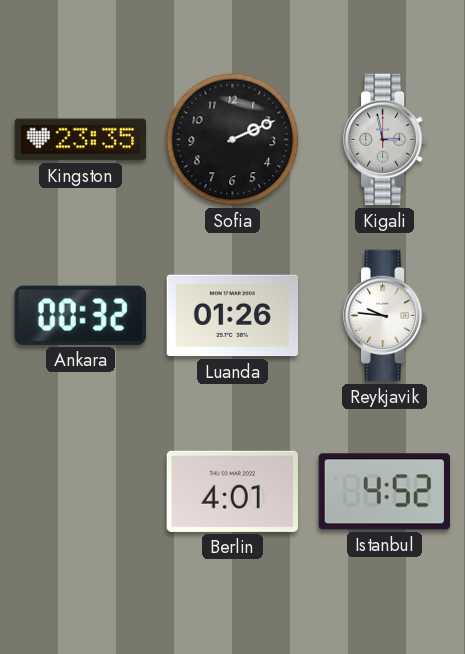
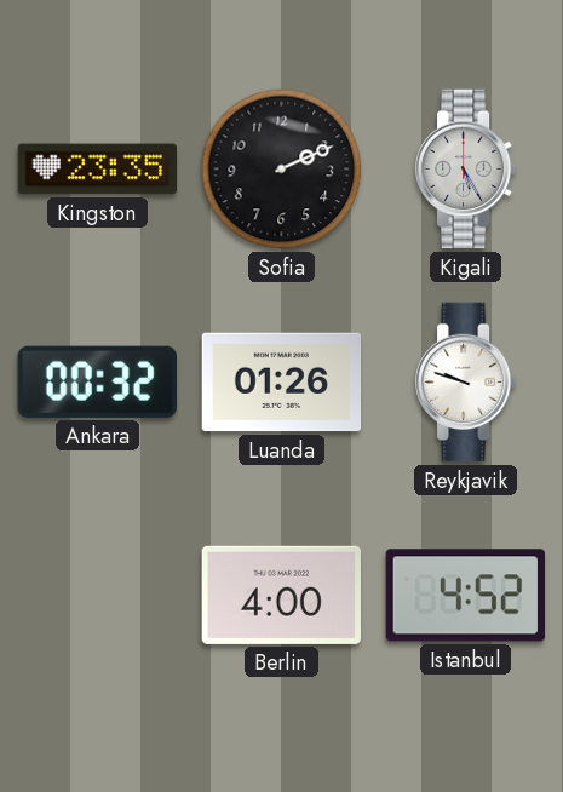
Kigali: 2:58 -> 5:25
Reykjavik: 9:46 -> 9:48
Berlin: 4:01 -> 4:00
